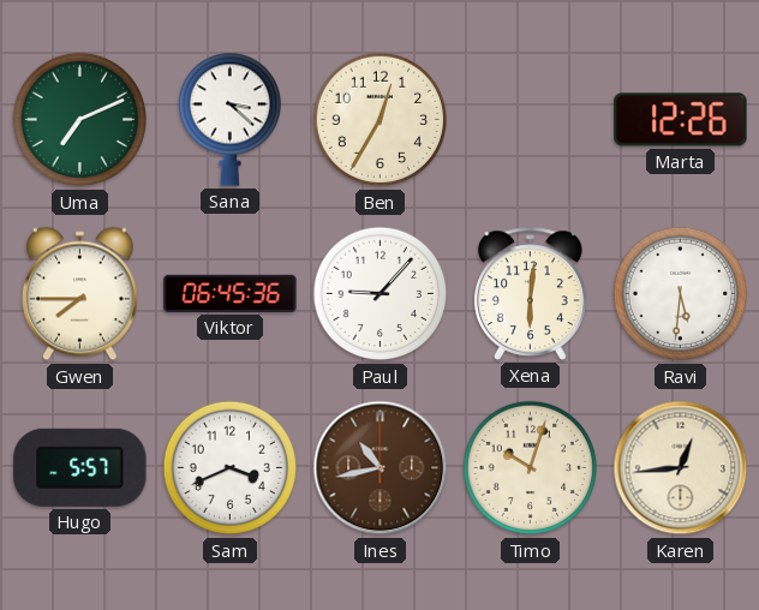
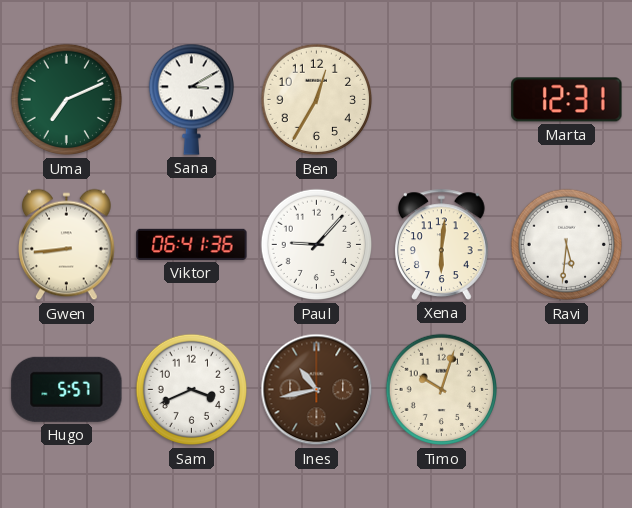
Sana: 3:22 -> 3:10
Marta: 12:26 -> 12:31
Gwen: 7:45 -> 8:44
Viktor: 06:45 -> 06:41
Karen: 12:44 -> none
